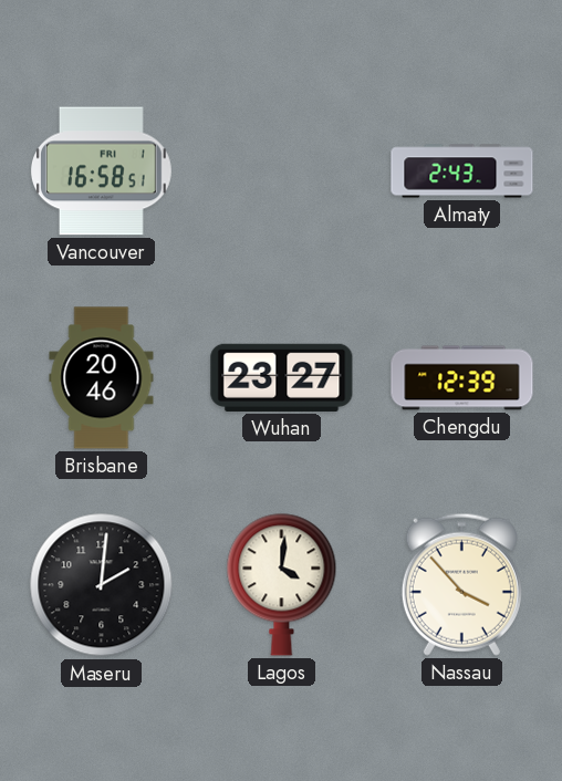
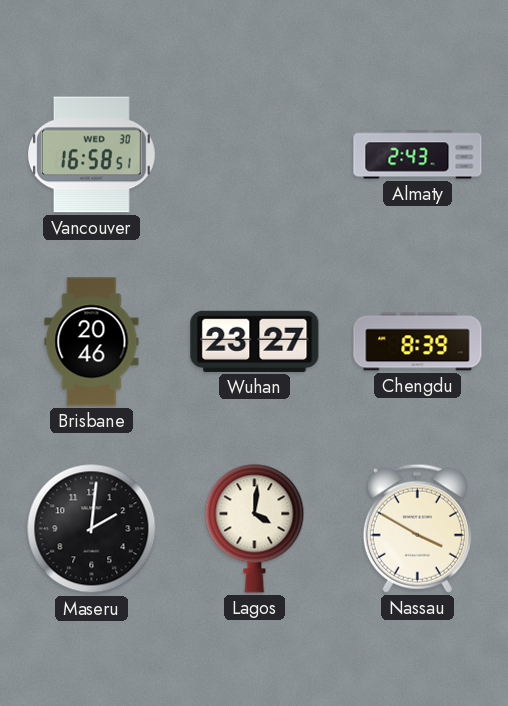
Vancouver date: FRI 1 -> WED 30
Chengdu: 12:39 -> 8:39
Nassau: 3:53 -> 3:50
